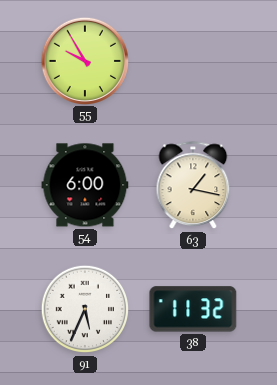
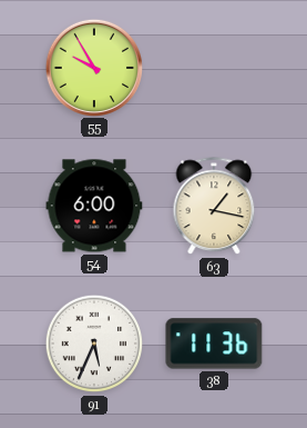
38: 11:32 -> 11:36
